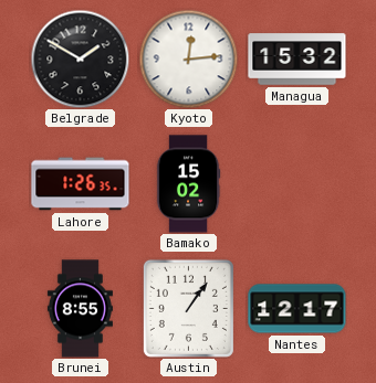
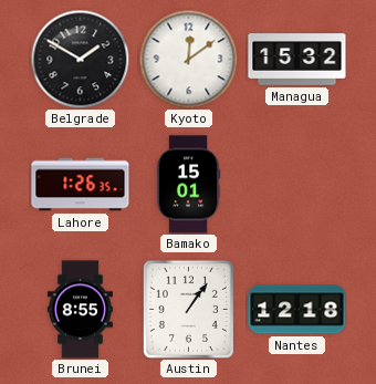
Kyoto: 12:14 -> 12:09
Bamako: 15:02 -> 15:01
Nantes: 12:17 -> 12:18
